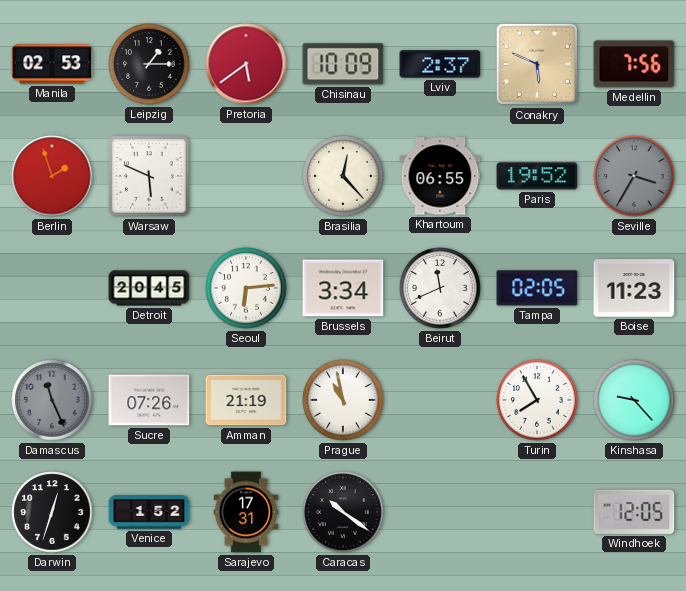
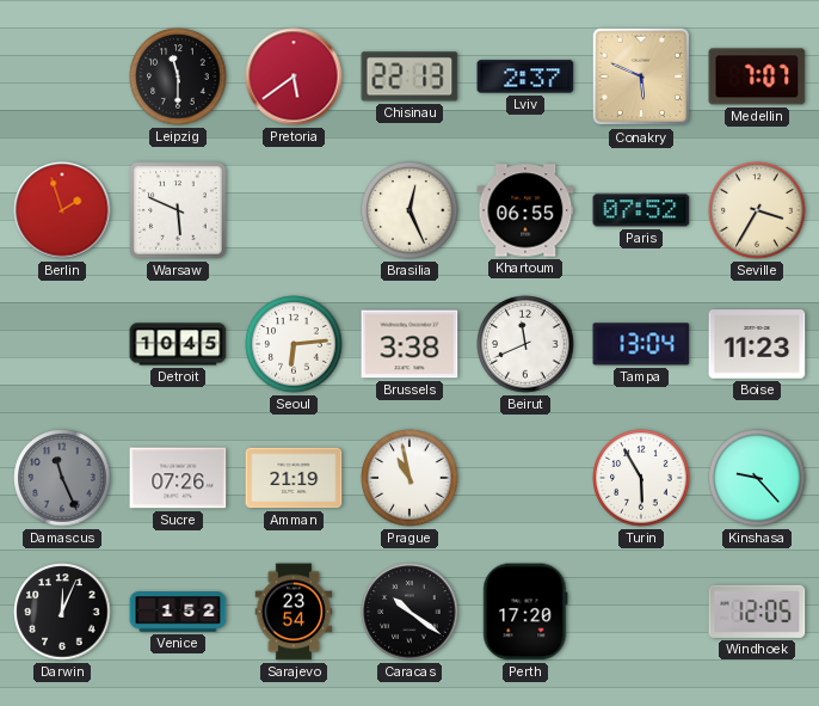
Manila: 02:53 -> none
Leipzig: 1:15 -> 11:30
Chisinau: 10:09 -> 22:13
Medellin: 7:56 -> 7:07
Brasilia: 12:23 -> 12:26
Paris: 19:52 -> 07:52
Seville dial: grey -> cream
Detroit: 20:45 -> 10:45
Brussels: 3:34 -> 3:38
Tampa: 02:05 -> 13:04
Turin: 7:55 -> 5:55
Darwin: 12:33 -> 12:04
Sarajevo: 17:31 -> 23:54
Perth: none -> 17:20
